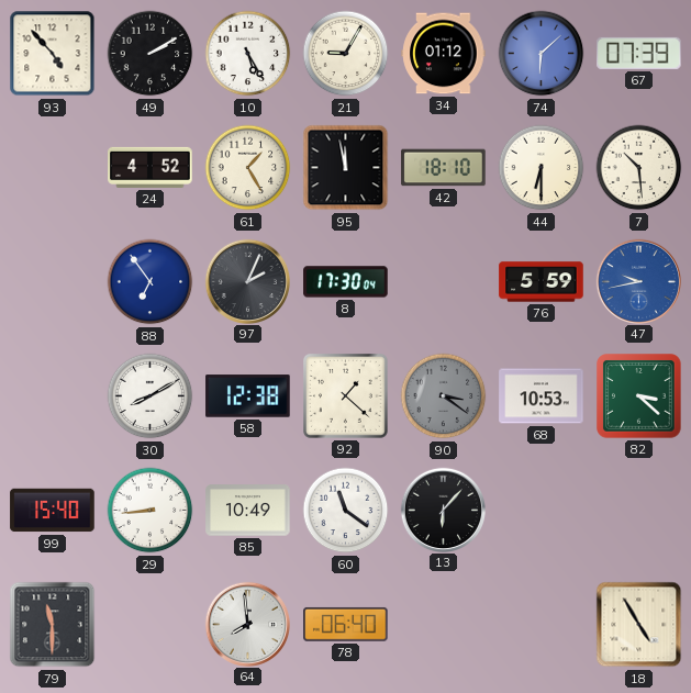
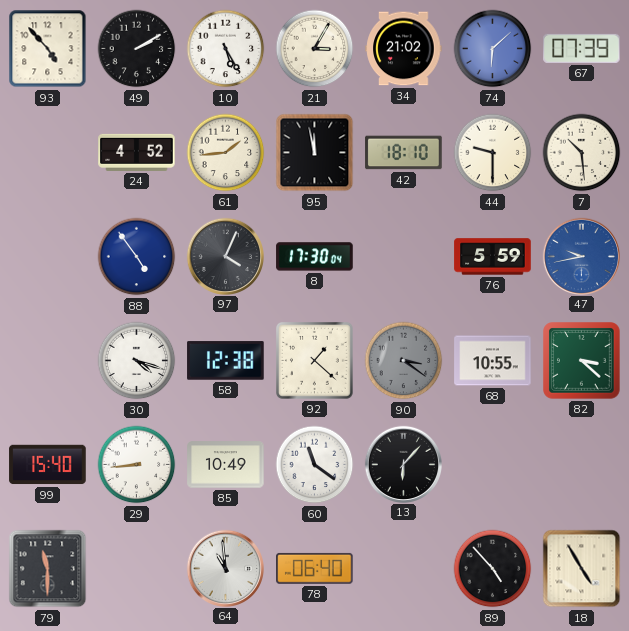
21: 9:05 -> 3:05
34: 01:12 -> 21:02
61: 1:25 -> 1:44
44: 6:30 -> 9:30
88: 6:54 -> 4:54
97: 2:04 -> 4:04
30: 8:10 -> 4:18
68: 10:53 -> 10:55
64: 7:59 -> 10:59
89: none -> 4:53
